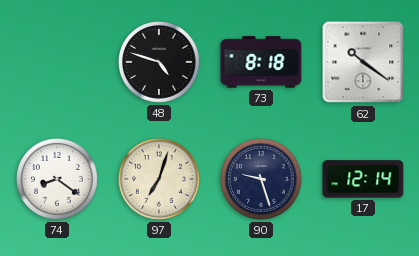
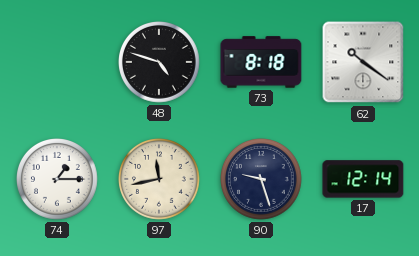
74: 8:21 -> 1:15
97: 7:03 -> 11:43
